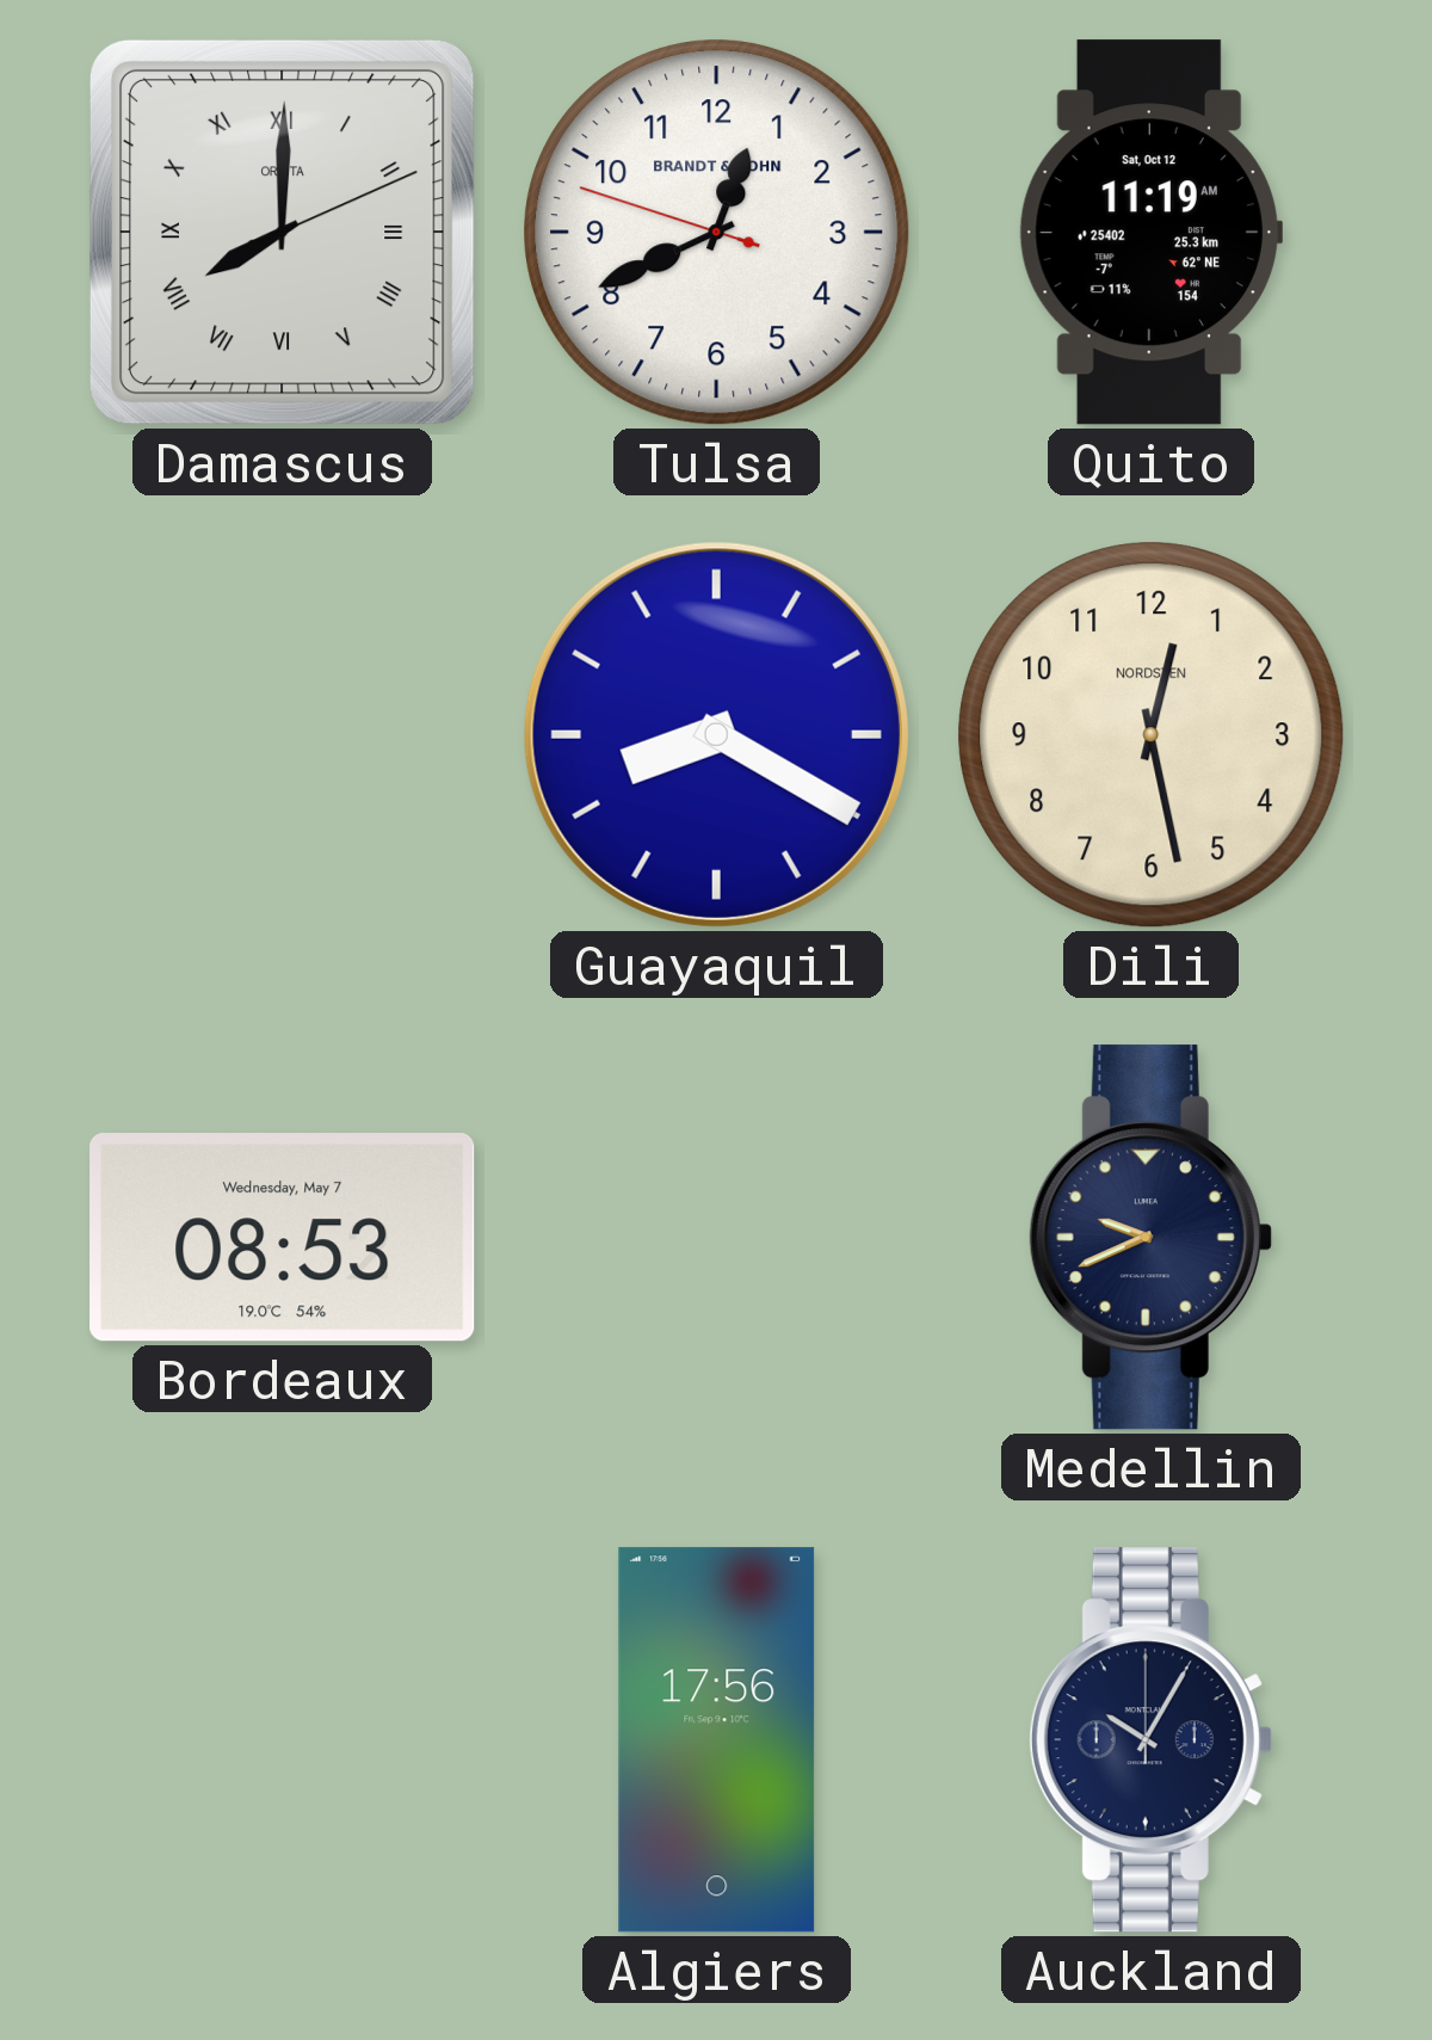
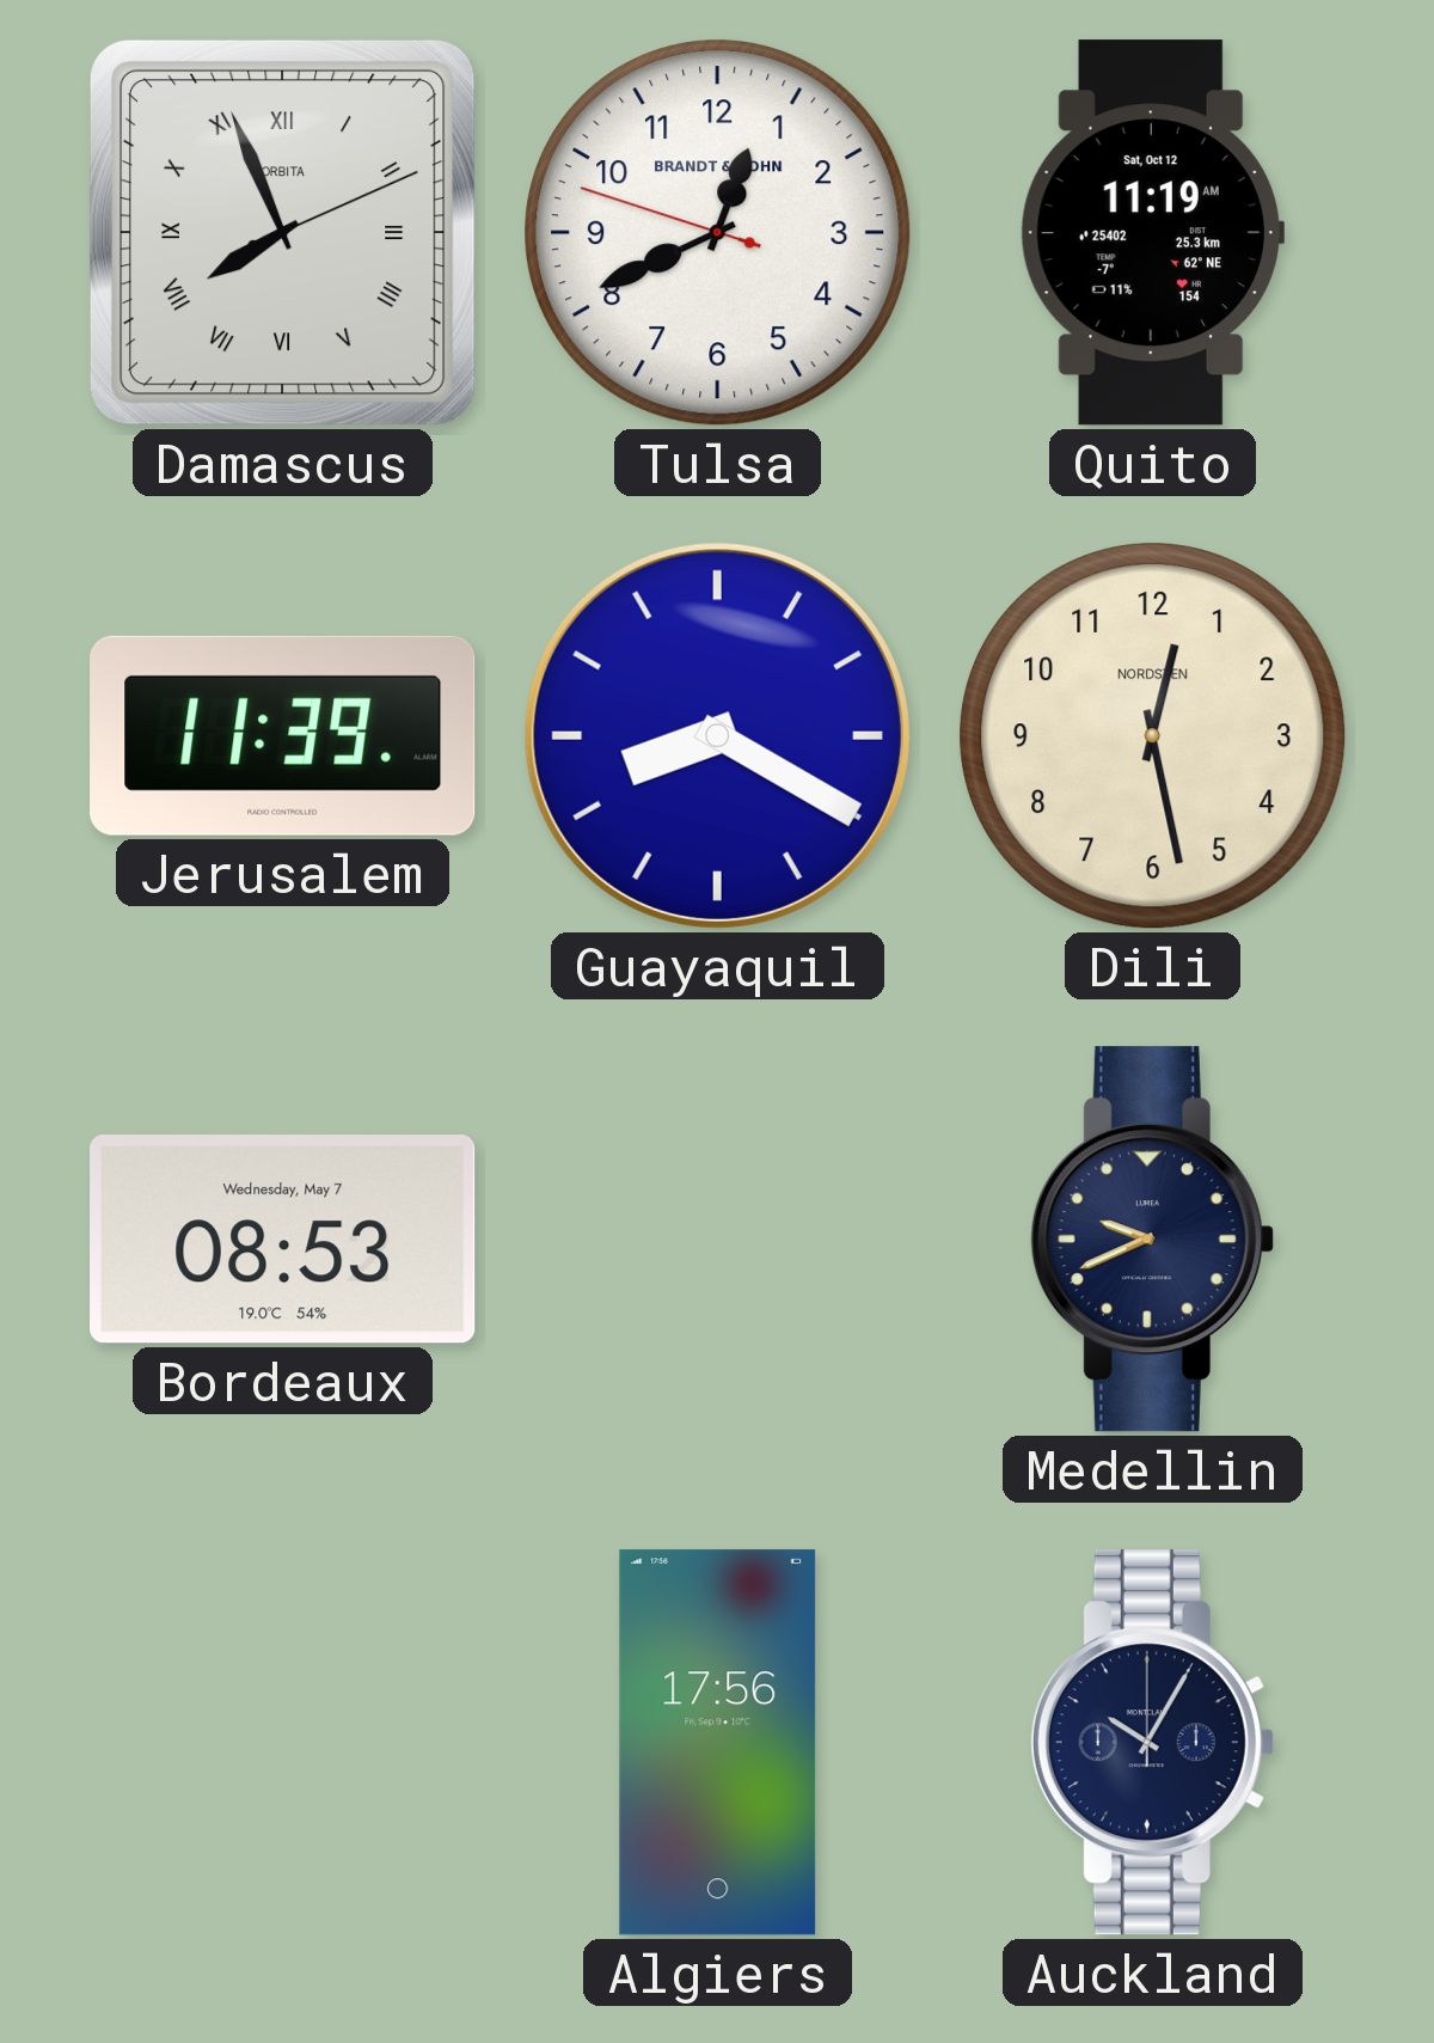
Damascus: 8:00 -> 7:56
Jerusalem: none -> 11:39
